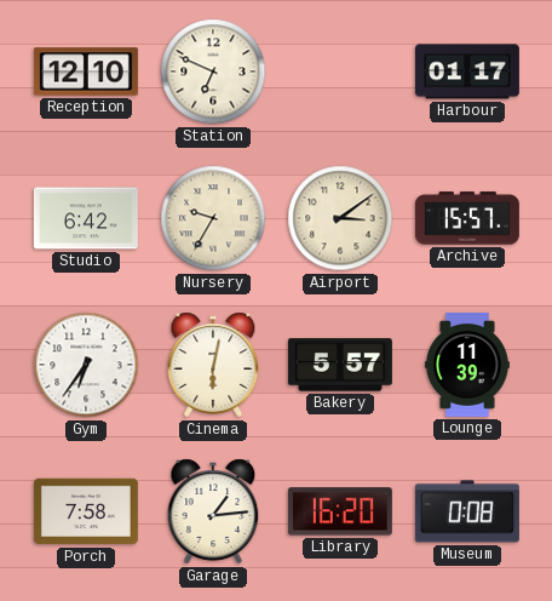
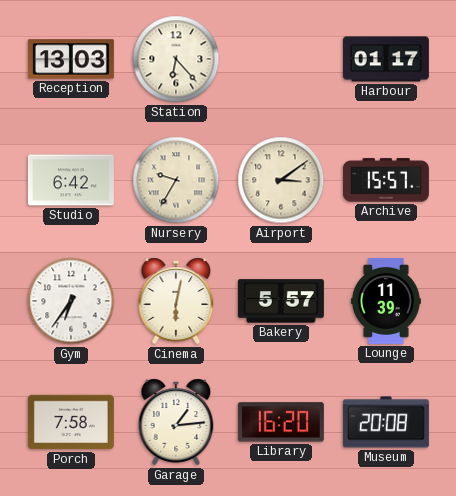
Reception: 12:10 -> 13:03
Station: 6:49 -> 6:23
Museum: 0:08 -> 20:08
